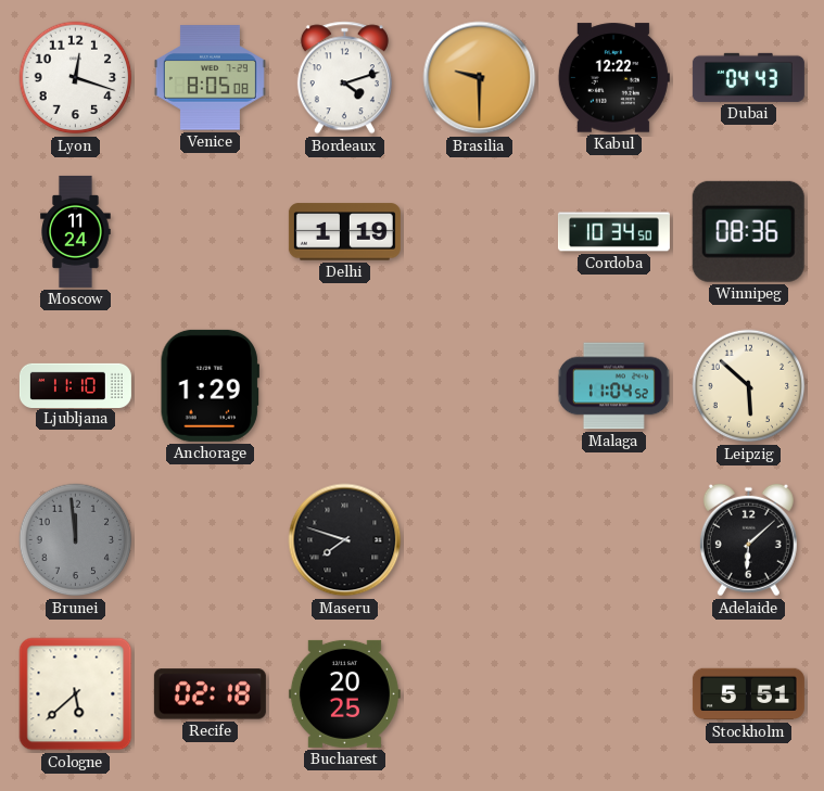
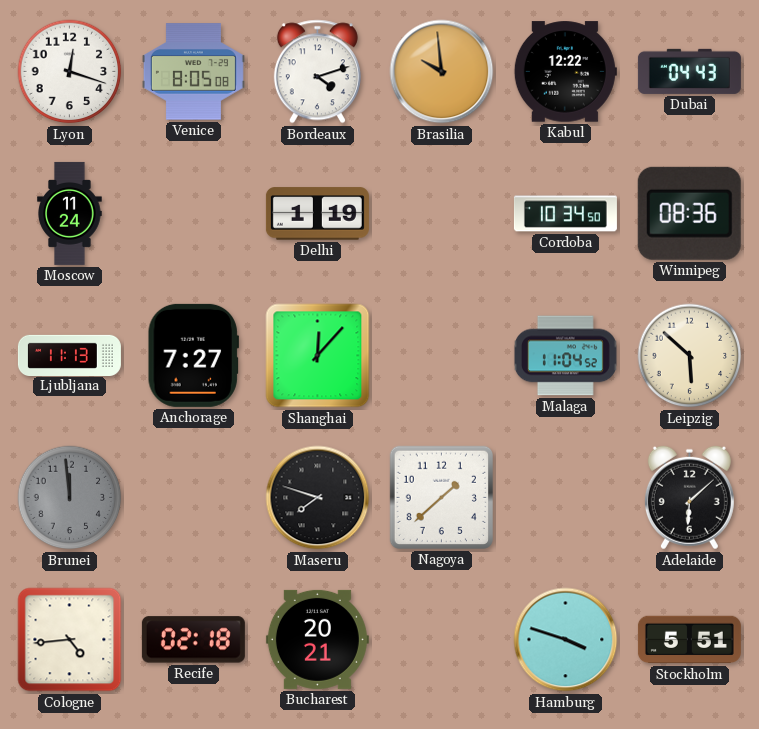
Brasilia: 9:30 -> 9:59
Ljubljana: 11:10 -> 11:13
Anchorage: 1:29 -> 7:27
Shanghai: none -> 12:07
Nagoya: none -> 1:38
Cologne: 5:38 -> 4:44
Bucharest: 20:25 -> 20:21
Hamburg: none -> 3:48
